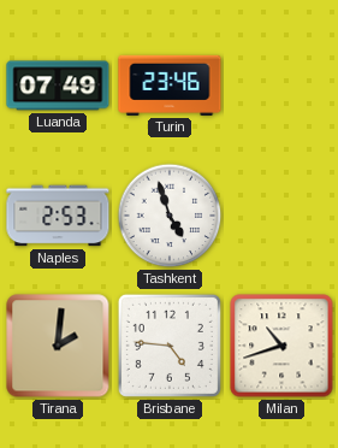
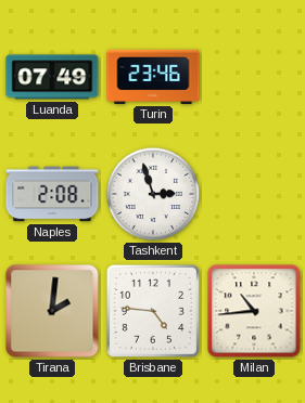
Naples: 2:53 -> 2:08
Tashkent: 4:57 -> 2:57
Milan: 10:42 -> 10:44
